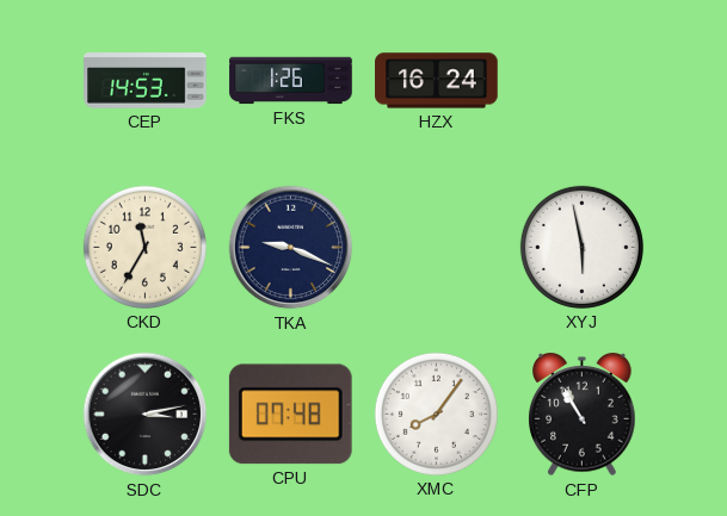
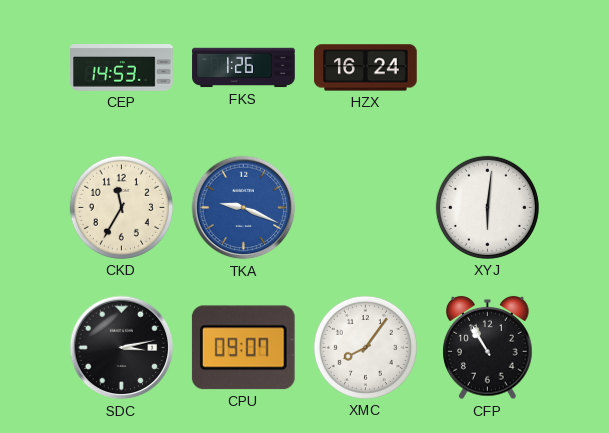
TKA dial: navy -> blue
XYJ: 5:58 -> 6:01
CPU: 07:48 -> 09:07
